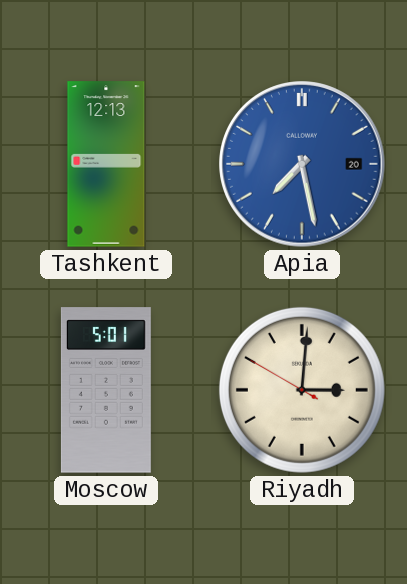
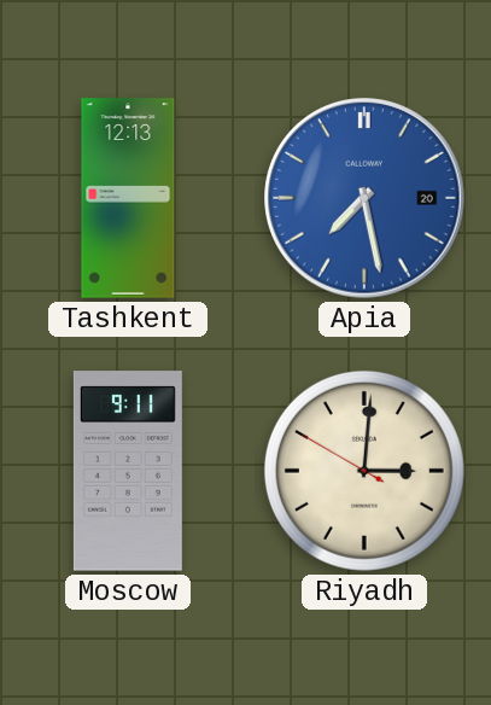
Moscow: 5:01 -> 9:11
